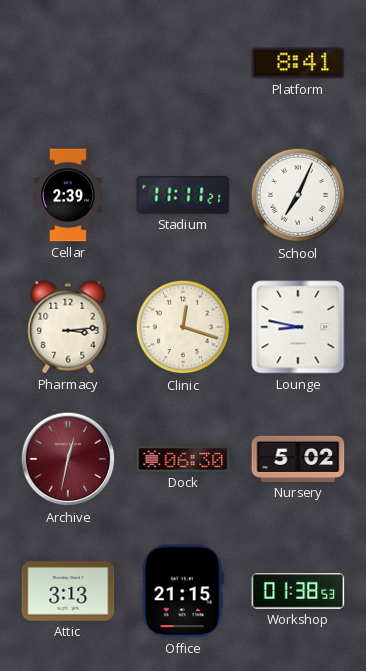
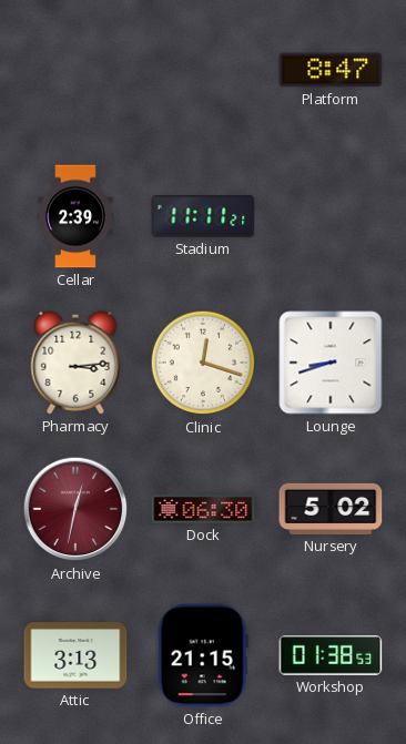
Platform: 8:41 -> 8:47
School: 7:04 -> none
Lounge: 8:47 -> 8:42
